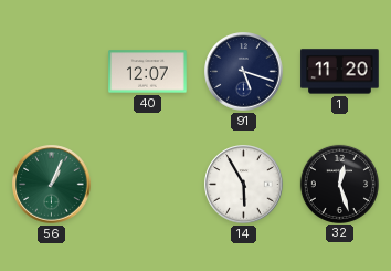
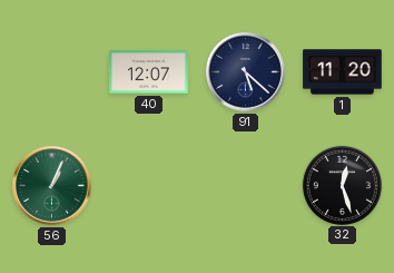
91: 5:18 -> 5:22
14: 5:55 -> none
